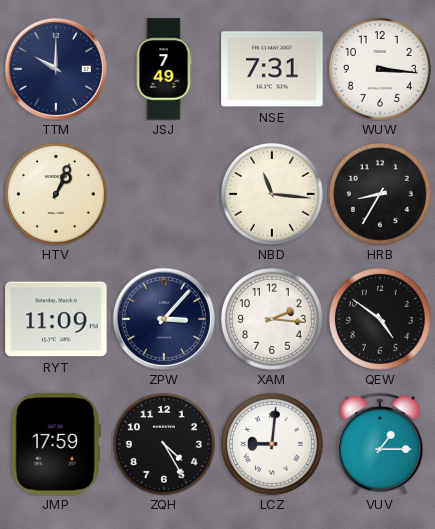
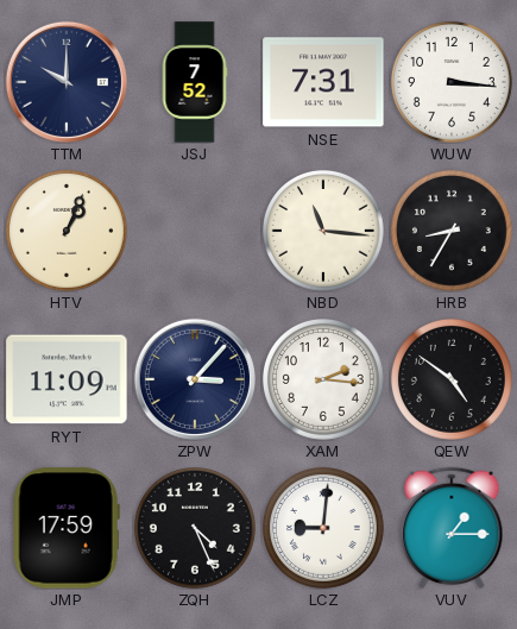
JSJ: 7:49 -> 7:52
ZQH: 4:25 -> 4:26
